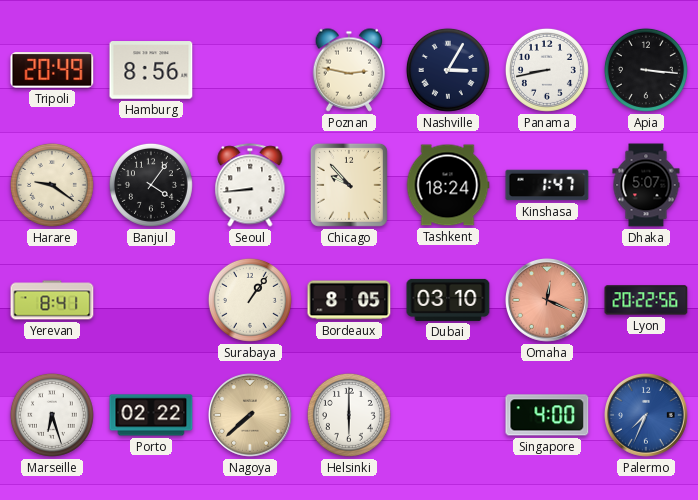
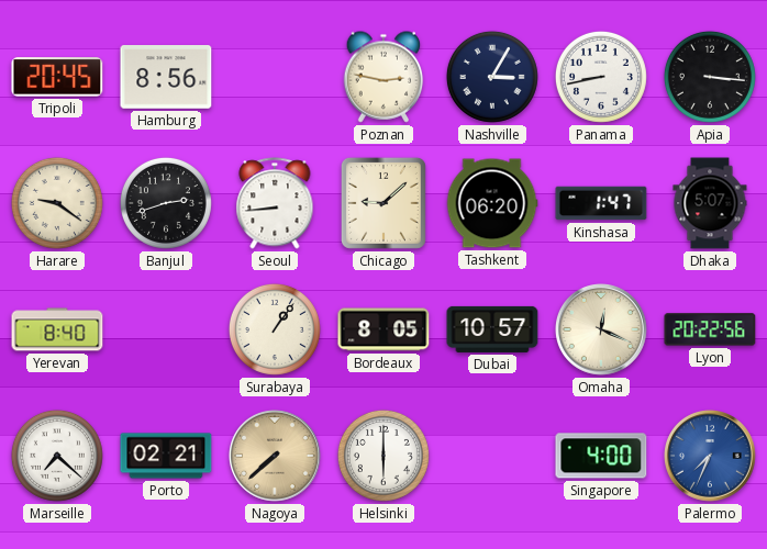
Tripoli: 20:49 -> 20:45
Banjul: 4:06 -> 2:42
Chicago: 9:53 -> 9:08
Tashkent: 18:24 -> 06:20
Yerevan: 8:41 -> 8:40
Dubai: 03:10 -> 10:57
Omaha dial: salmon -> cream
Marseille: 6:27 -> 7:22
Porto: 02:22 -> 02:21
